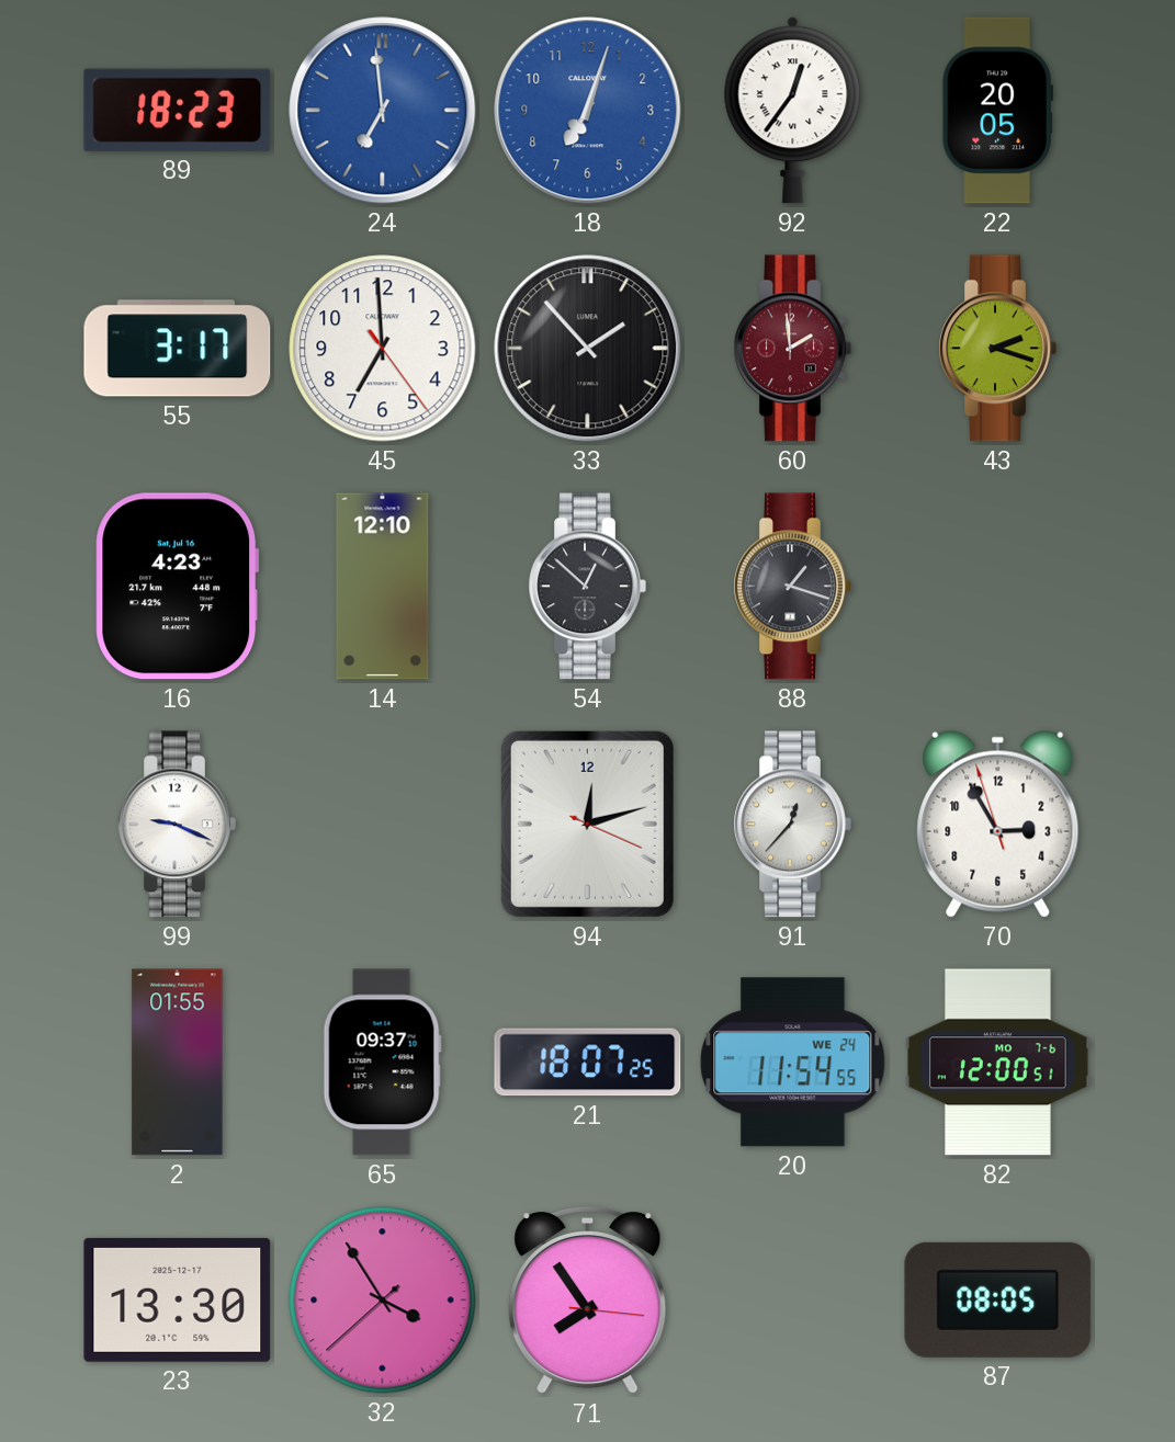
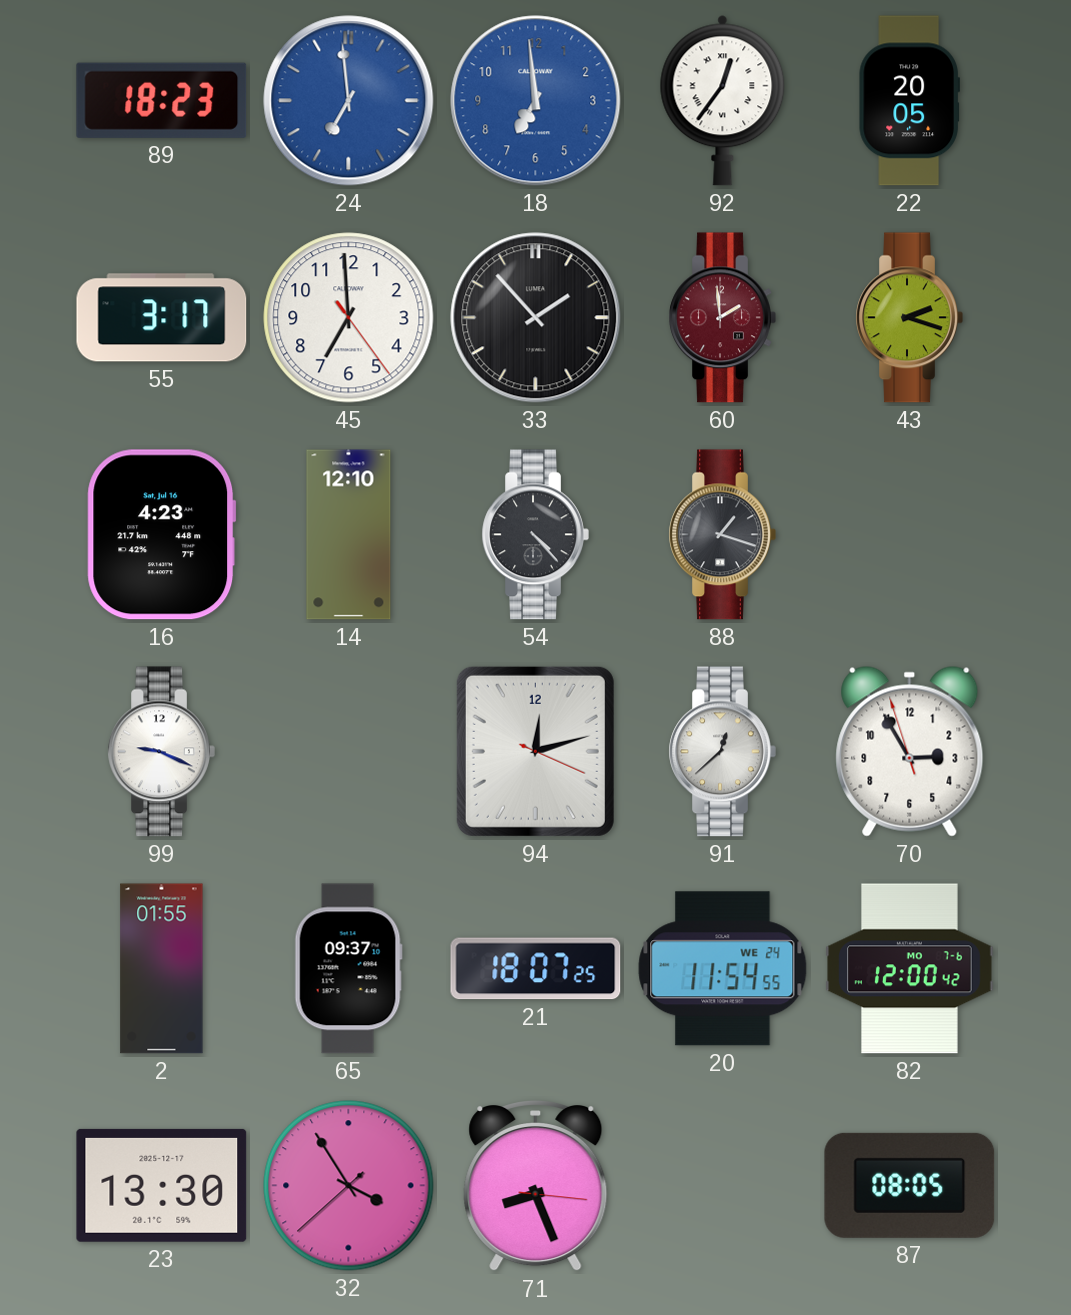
18: 7:03 -> 6:59
54: 12:52 -> 4:23
91: 12:37 -> 12:38
82: 12:00:51 -> 12:00:42
71: 7:54 -> 8:26
